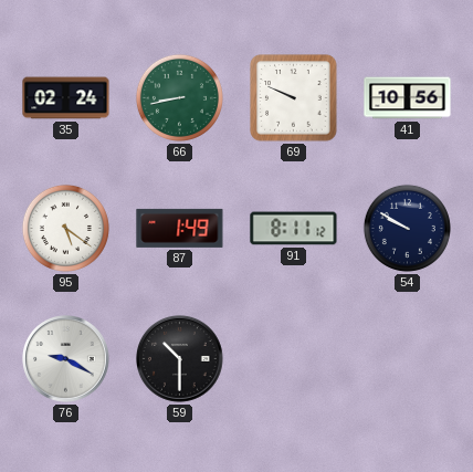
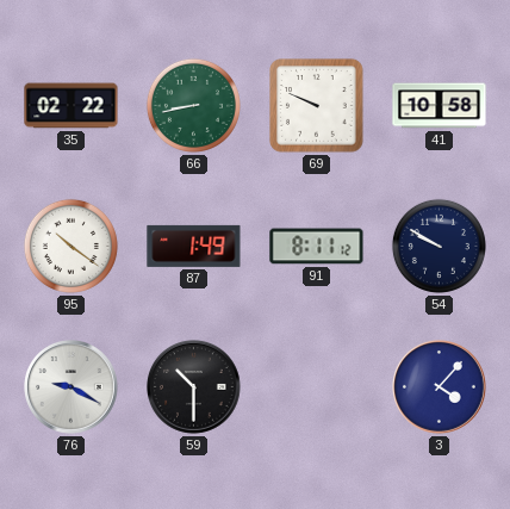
35: 02:24 -> 02:22
41: 10:56 -> 10:58
95: 5:21 -> 10:21
3: none -> 4:07
